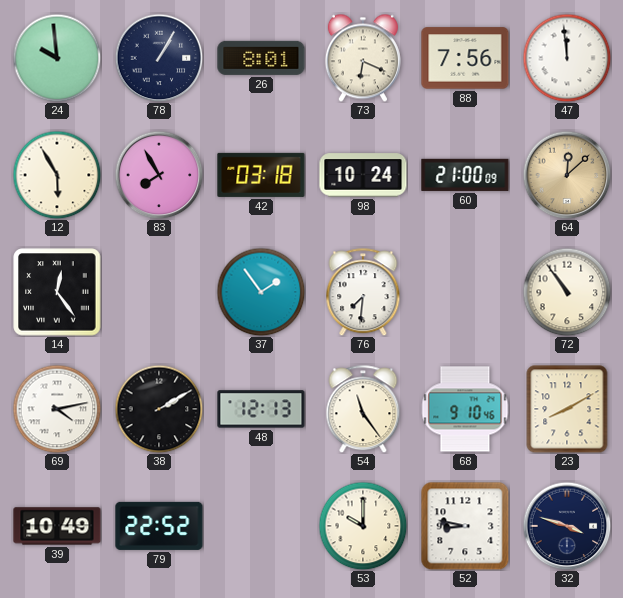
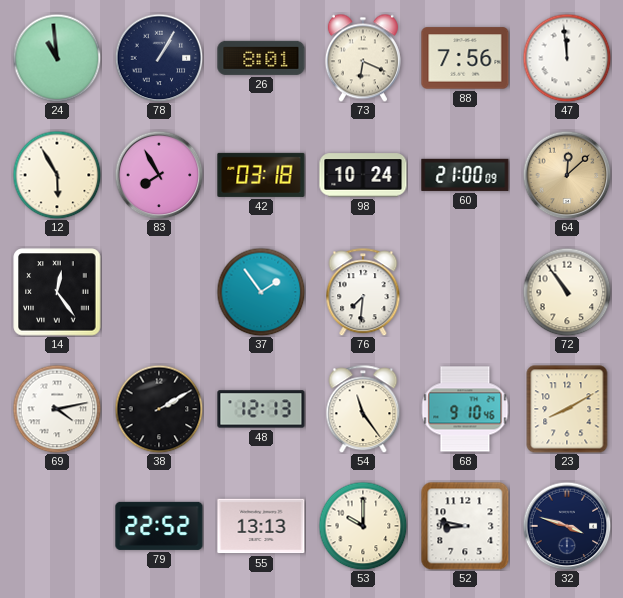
24: 9:59 -> 10:59
39: 10:49 -> none
55: none -> 13:13
